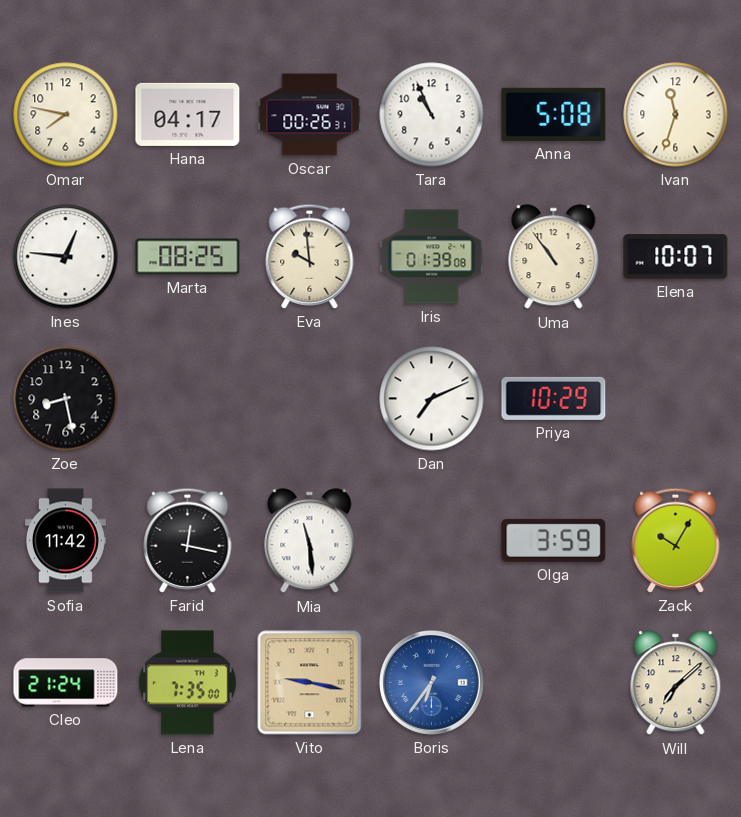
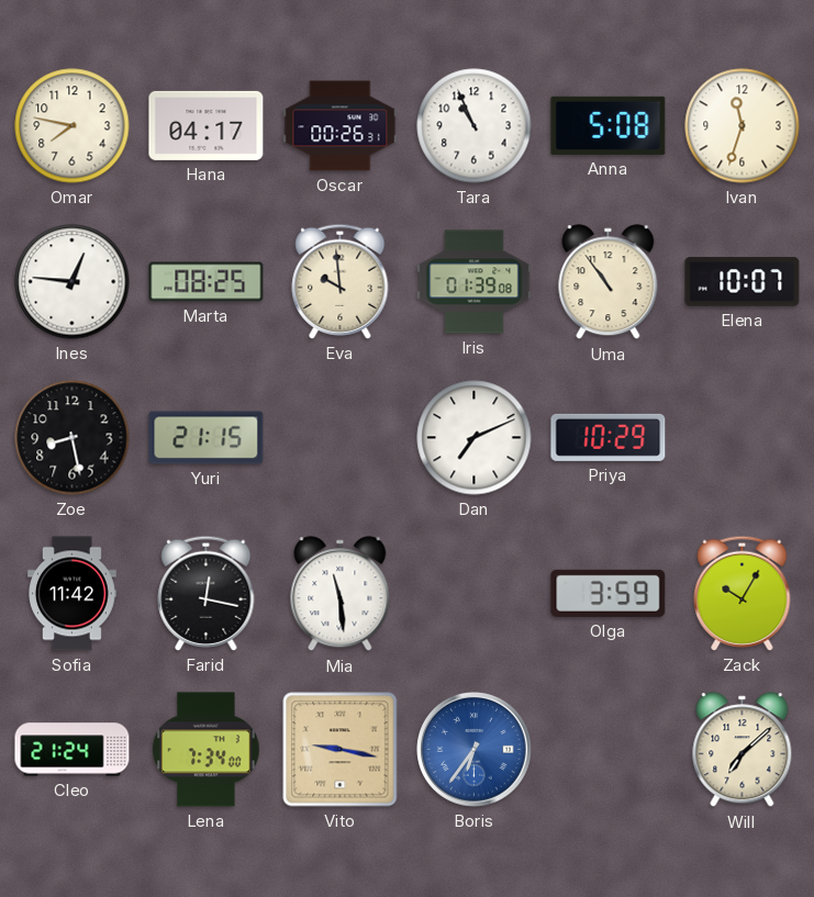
Yuri: none -> 21:15
Lena: 7:35 -> 7:34
